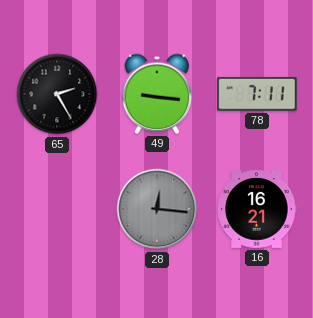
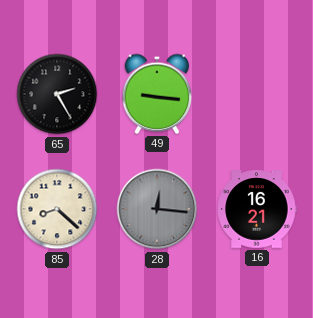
78: 7:11 -> none
85: none -> 8:22
